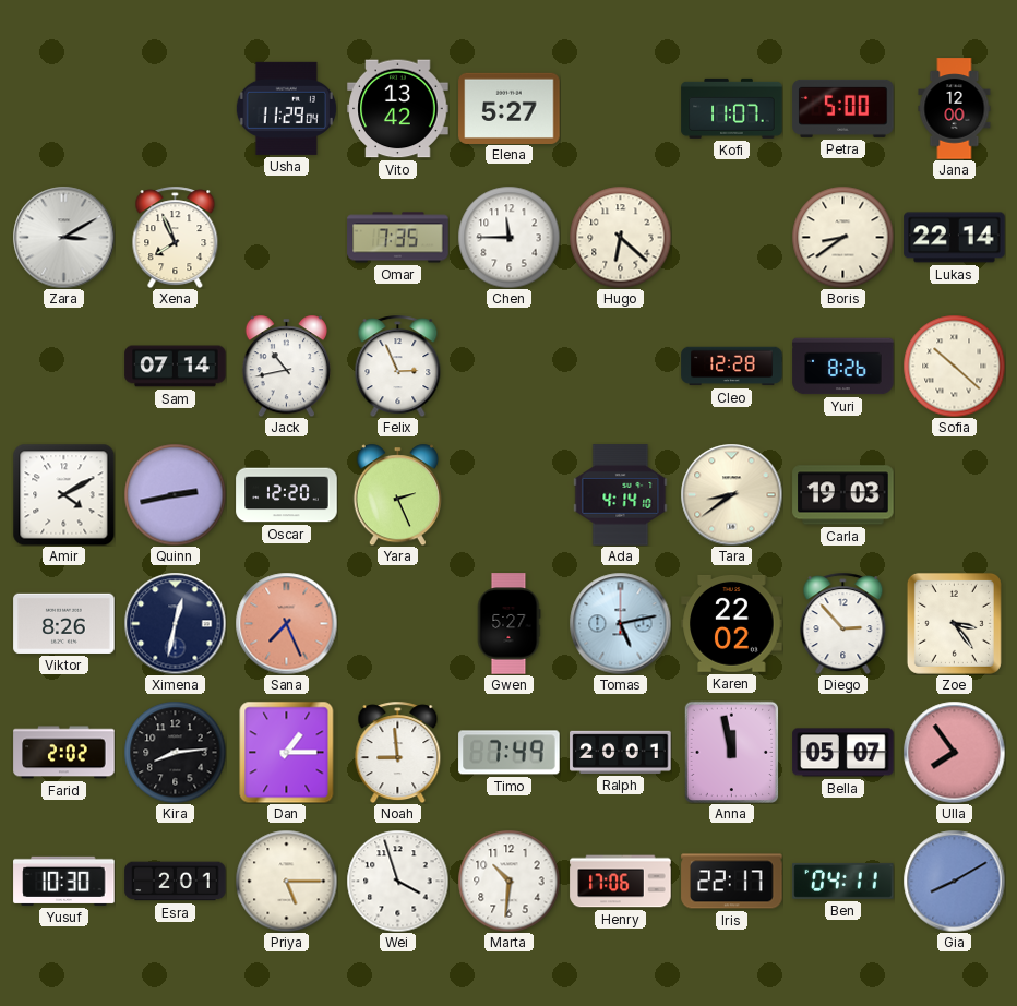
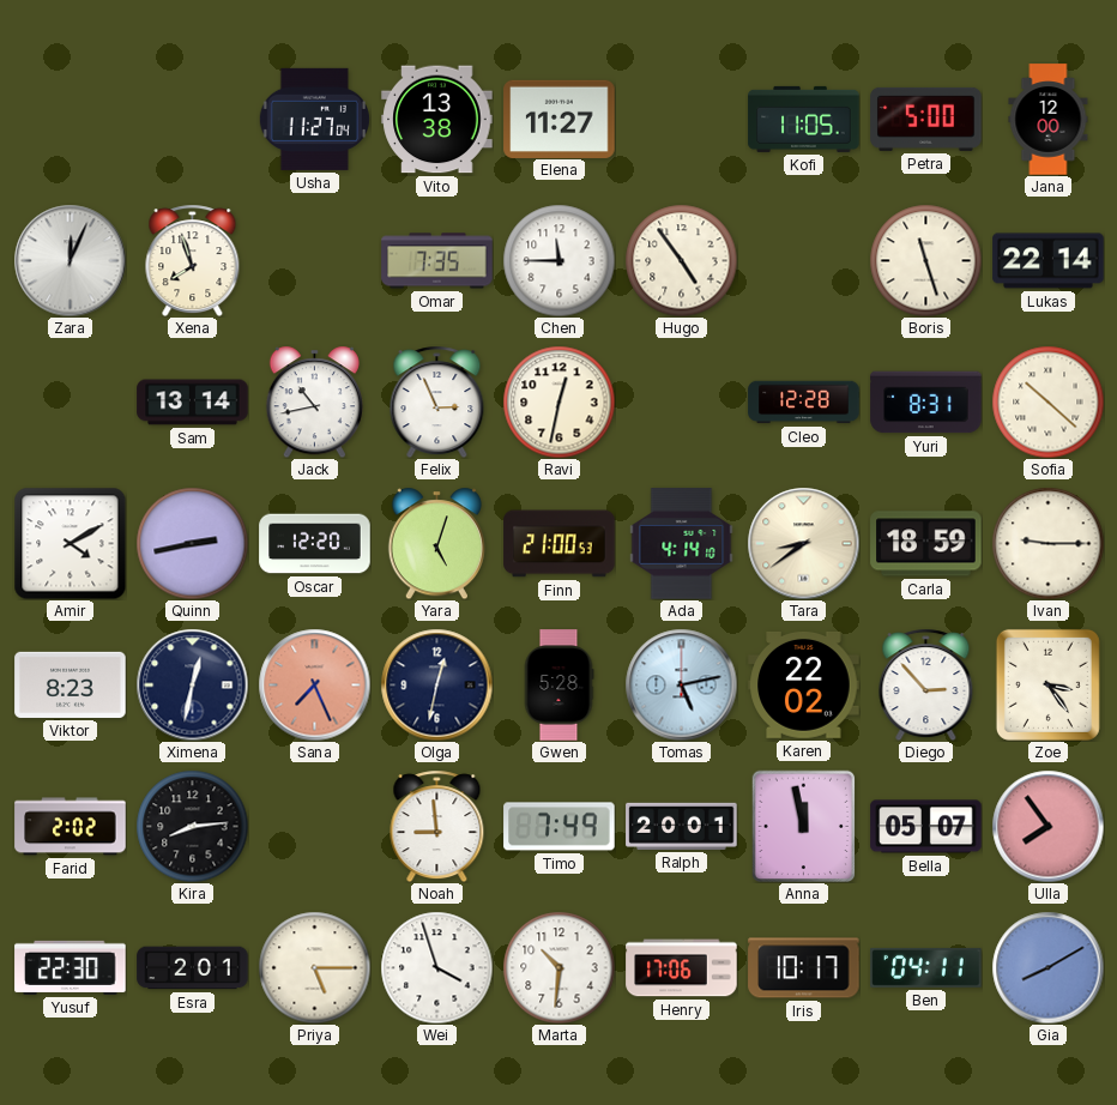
Usha: 11:29 -> 11:27
Vito: 13:42 -> 13:38
Elena: 5:27 -> 11:27
Kofi: 11:07 -> 11:05
Zara: 3:10 -> 12:04
Xena: 7:56 -> 7:57
Hugo: 6:22 -> 4:54
Boris: 8:39 -> 11:27
Sam: 07:14 -> 13:14
Ravi: none -> 12:32
Yuri: 8:26 -> 8:31
Yara: 2:26 -> 5:03
Finn: none -> 21:00
Carla: 19:03 -> 18:59
Ivan: none -> 9:15
Viktor: 8:26 -> 8:23
Olga: none -> 12:32
Gwen: 5:27 -> 5:28
Dan: 1:15 -> none
Yusuf: 10:30 -> 22:30
Iris: 22:17 -> 10:17
